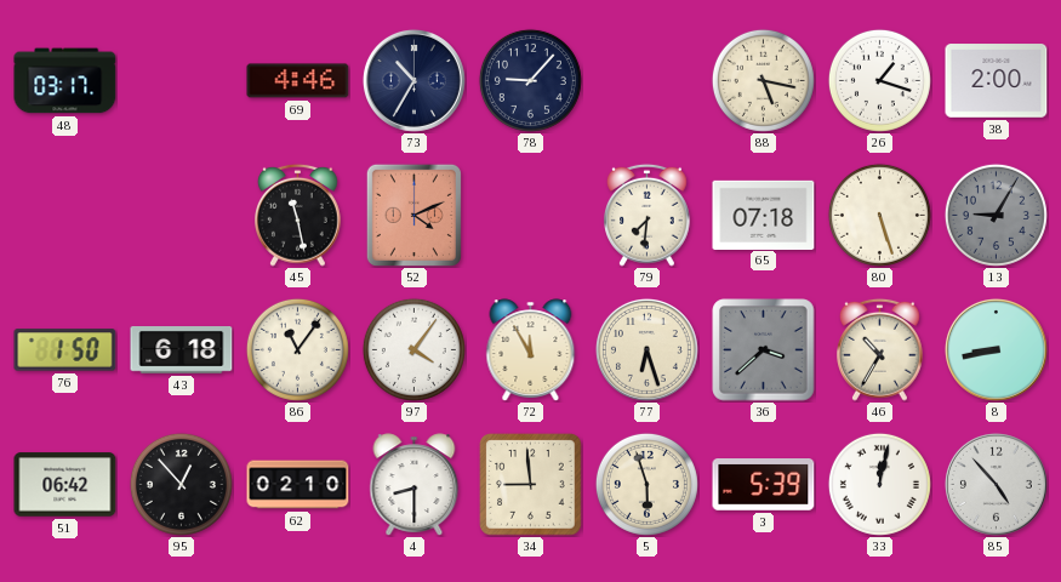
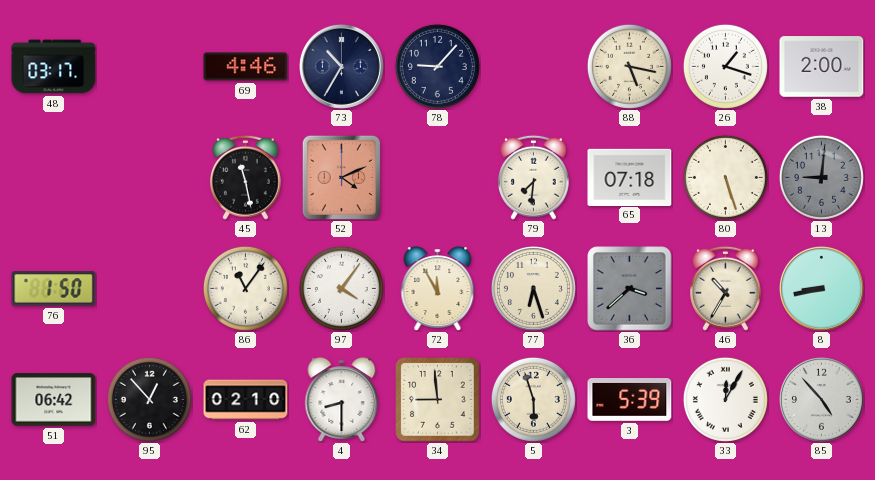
13: 9:05 -> 9:01
43: 6:18 -> none
33: 12:02 -> 12:05
